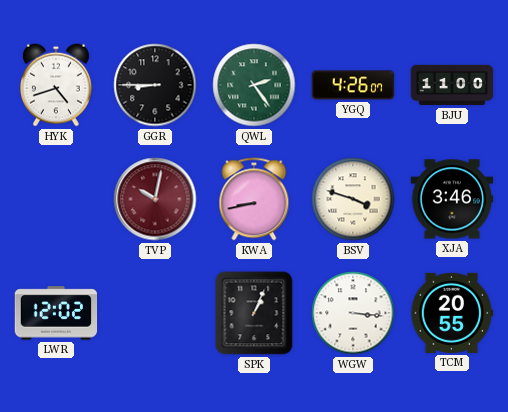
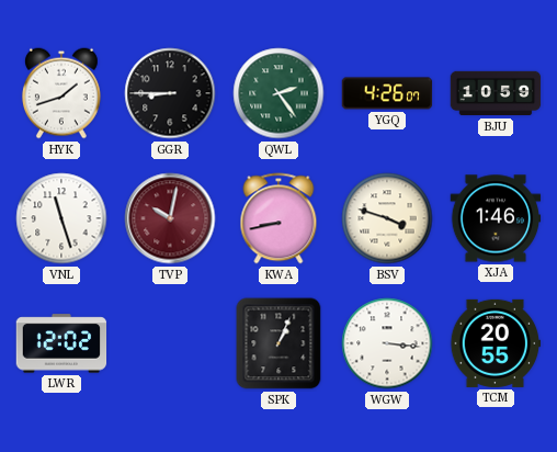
HYK: 4:42 -> 1:42
BJU: 11:00 -> 10:59
VNL: none -> 11:27
XJA: 3:46 -> 1:46
